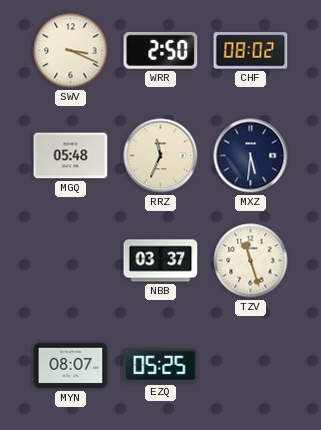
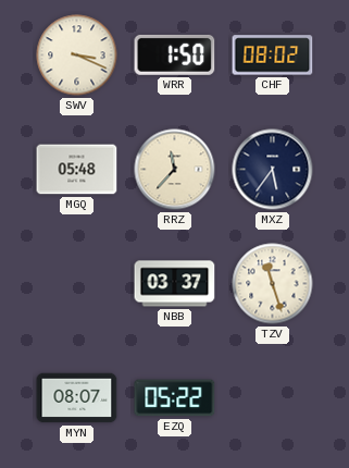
WRR: 2:50 -> 1:50
RRZ: 11:34 -> 11:37
MXZ: 5:31 -> 5:36
EZQ: 05:25 -> 05:22
